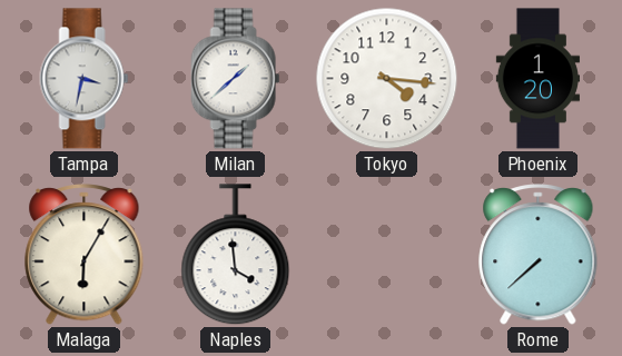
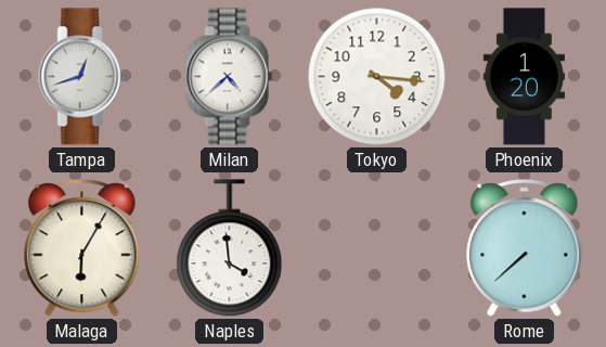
Tampa: 3:32 -> 12:42
Milan: 1:38 -> 4:38
